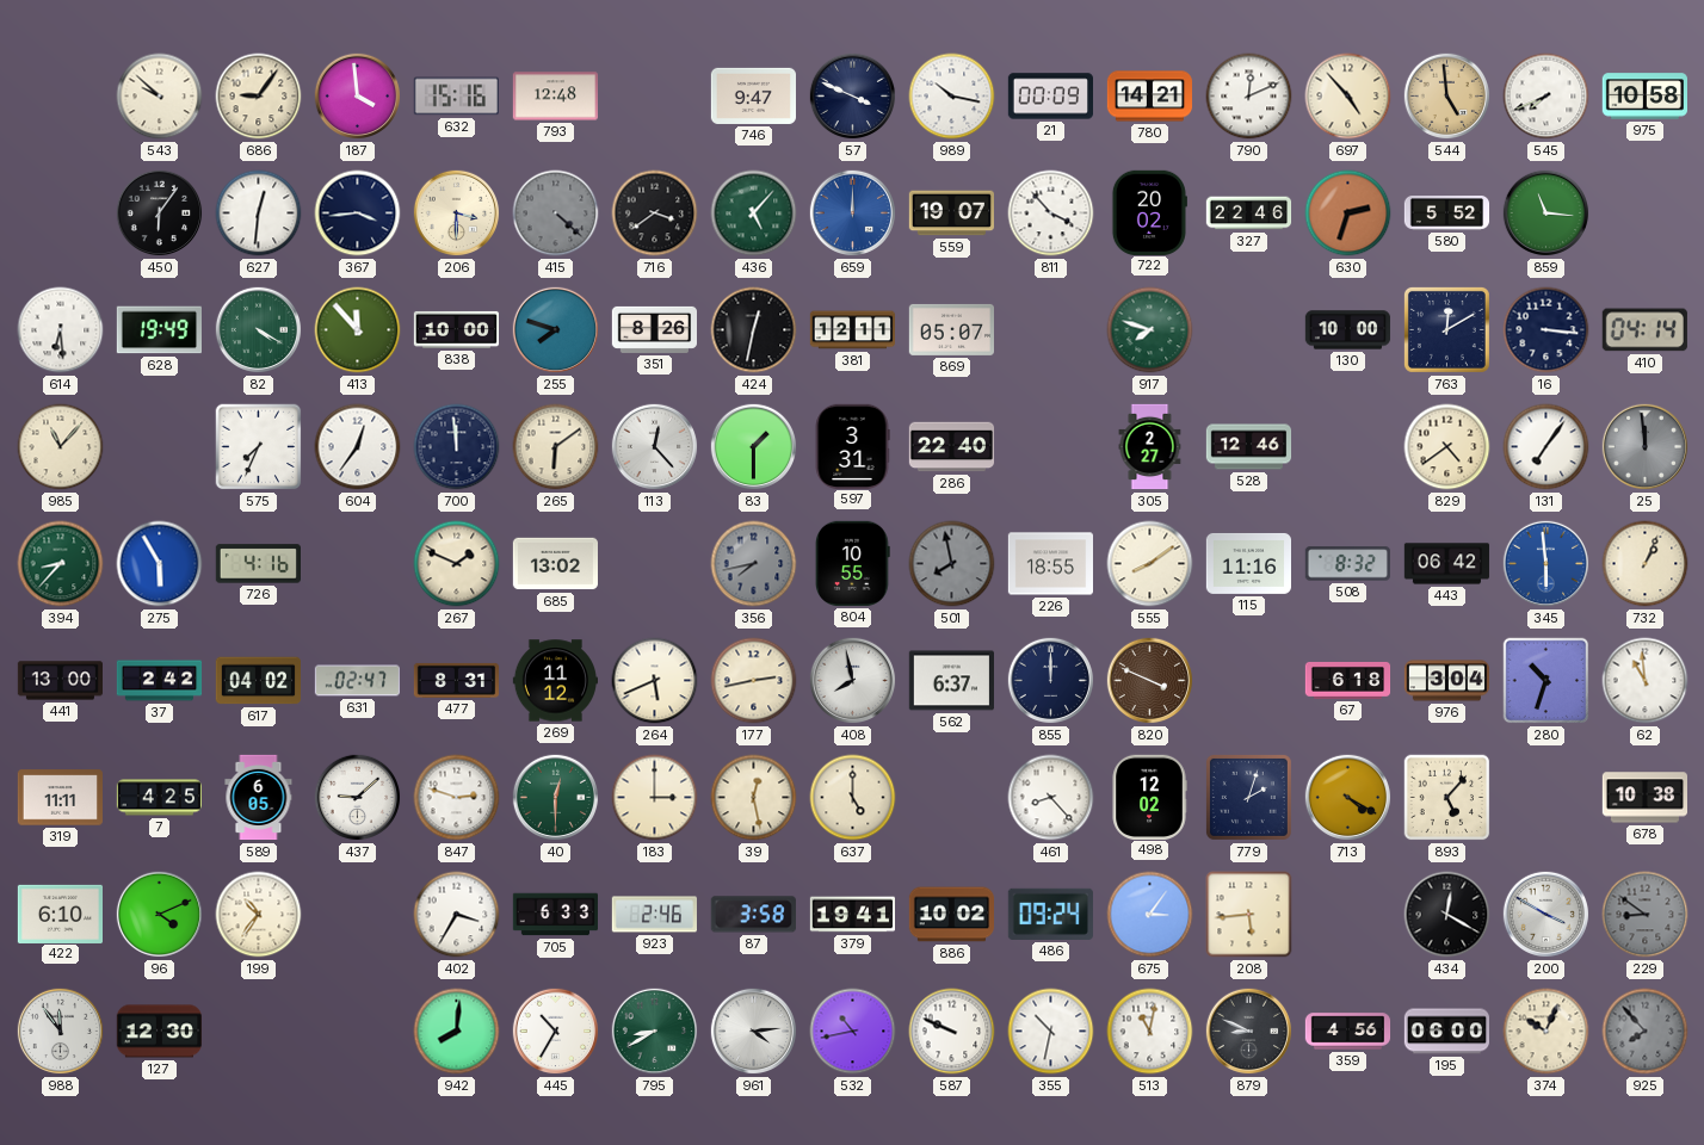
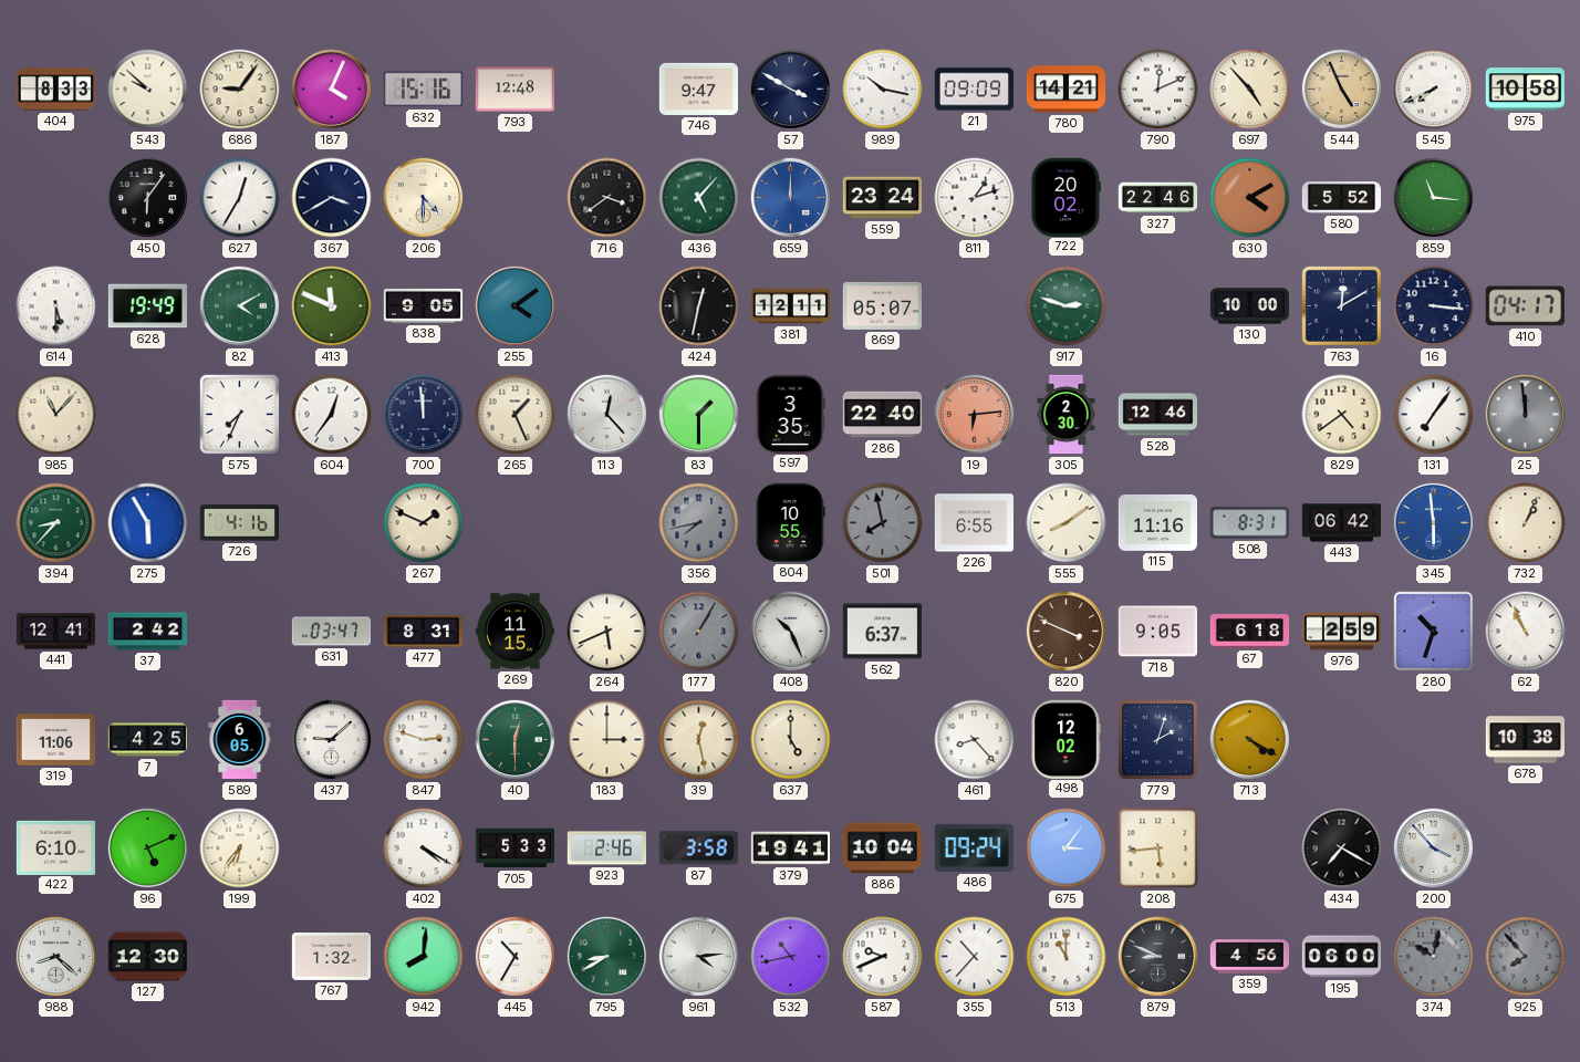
404: none -> 8:33
187: 3:59 -> 4:04
57: 3:49 -> 3:50
21: 00:09 -> 09:09
544: 4:59 -> 4:56
627: 12:31 -> 12:35
367: 3:44 -> 3:40
206: 3:30 -> 4:30
415: 4:22 -> none
559: 19:07 -> 23:24
811: 3:53 -> 1:12
630: 2:33 -> 4:10
614: 6:29 -> 5:30
82: 4:20 -> 4:10
413: 11:53 -> 11:49
838: 10:00 -> 9:05
255: 7:48 -> 4:09
351: 8:26 -> none
917: 7:48 -> 2:48
410: 04:14 -> 04:17
265: 6:09 -> 1:26
597: 3:31 -> 3:35
19: none -> 6:14
305: 2:27 -> 2:30
685: 13:02 -> none
226: 18:55 -> 6:55
508: 8:32 -> 8:31
441: 13:00 -> 12:41
617: 04:02 -> none
631: 02:47 -> 03:47
269: 11:12 -> 11:15
177: 2:43 -> 1:05
177 dial: cream -> grey
408: 7:58 -> 10:26
855: 12:00 -> none
718: none -> 9:05
976: 3:04 -> 2:59
62: 10:59 -> 10:56
319: 11:11 -> 11:06
893: 5:07 -> none
96: 4:11 -> 5:11
199: 10:36 -> 6:36
402: 3:35 -> 4:20
705: 6:33 -> 5:33
886: 10:02 -> 10:04
434: 12:20 -> 7:20
200: 3:50 -> 3:53
229: 8:51 -> none
988: 11:54 -> 8:22
767: none -> 1:32
587: 9:49 -> 9:41
355: 10:32 -> 10:37
513: 11:02 -> 11:00
374: 10:04 -> 10:02
374 dial: cream -> grey
